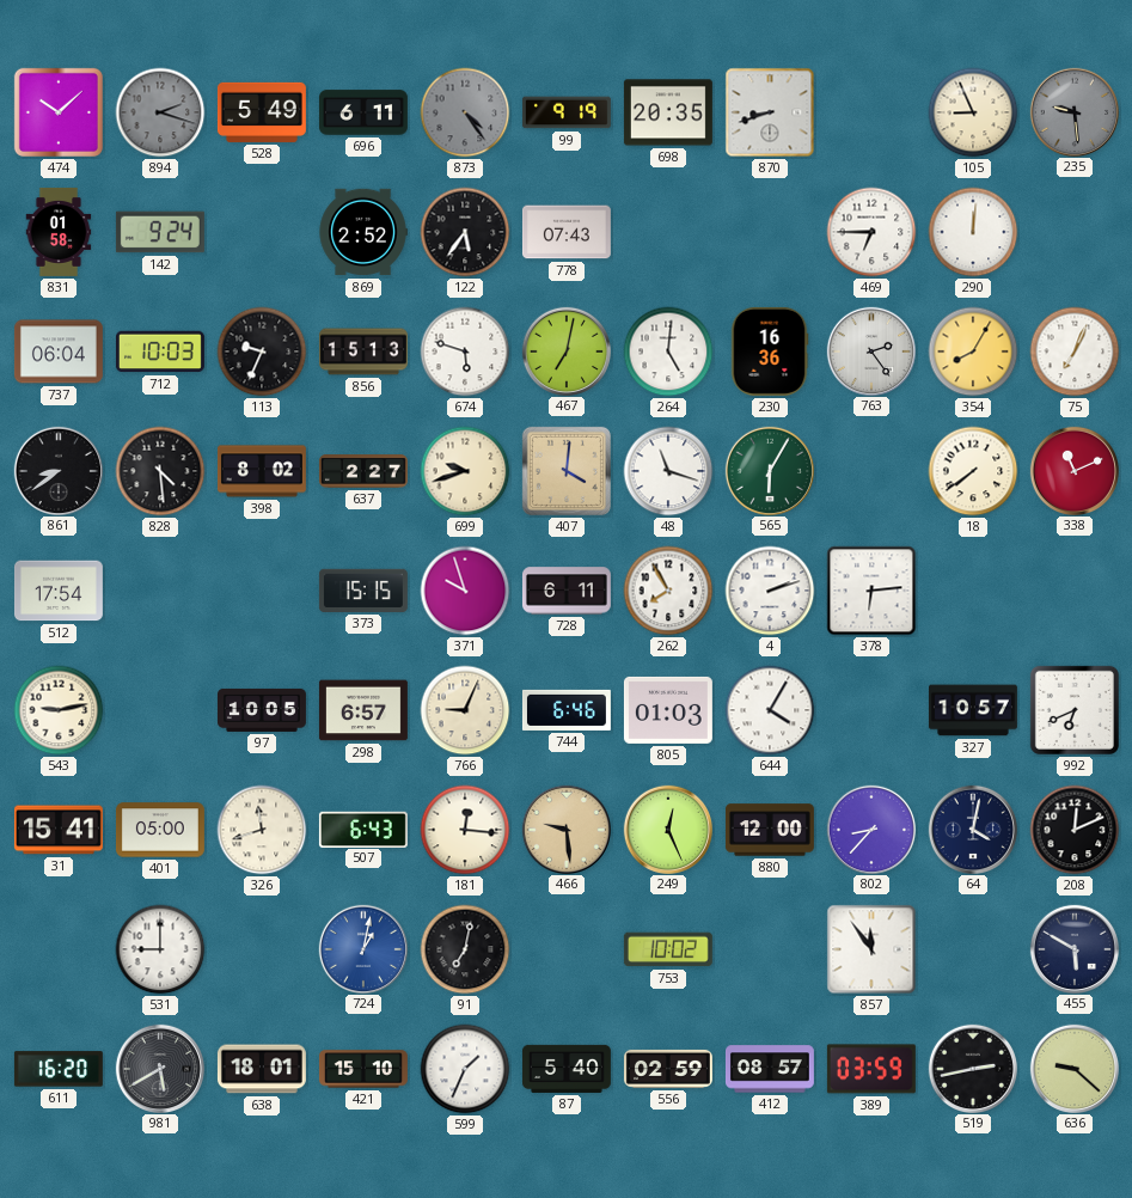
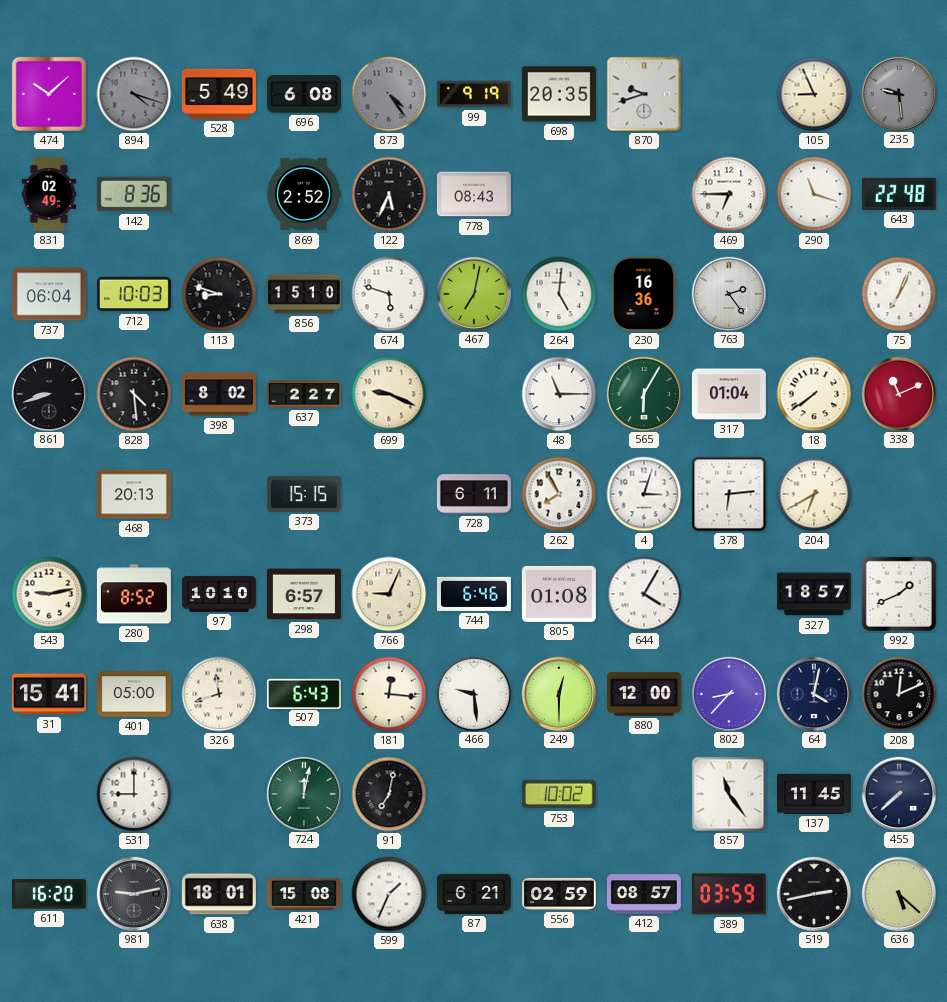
894: 2:18 -> 4:18
696: 6:11 -> 6:08
870: 8:42 -> 9:42
831: 01:58 -> 02:49
142: 9:24 -> 8:36
122: 5:36 -> 5:34
778: 07:43 -> 08:43
290: 12:01 -> 11:18
643: none -> 22:48
113: 9:34 -> 8:48
856: 15:13 -> 15:10
354: 8:05 -> none
861: 8:39 -> 8:42
699: 9:42 -> 9:19
407: 4:01 -> none
48: 11:18 -> 11:15
317: none -> 01:04
512: 17:54 -> none
468: none -> 20:13
371: 9:57 -> none
4: 2:12 -> 3:03
204: none -> 6:40
280: none -> 8:52
97: 10:05 -> 10:10
805: 01:03 -> 01:08
327: 10:57 -> 18:57
992: 6:41 -> 1:41
466 dial: champagne -> white
249: 12:26 -> 12:30
724: 1:02 -> 12:02
724 dial: blue -> green
857: 11:54 -> 11:24
137: none -> 11:45
455: 5:50 -> 7:38
981: 5:40 -> 9:13
421: 15:10 -> 15:08
87: 5:40 -> 6:21
636: 9:22 -> 5:22
